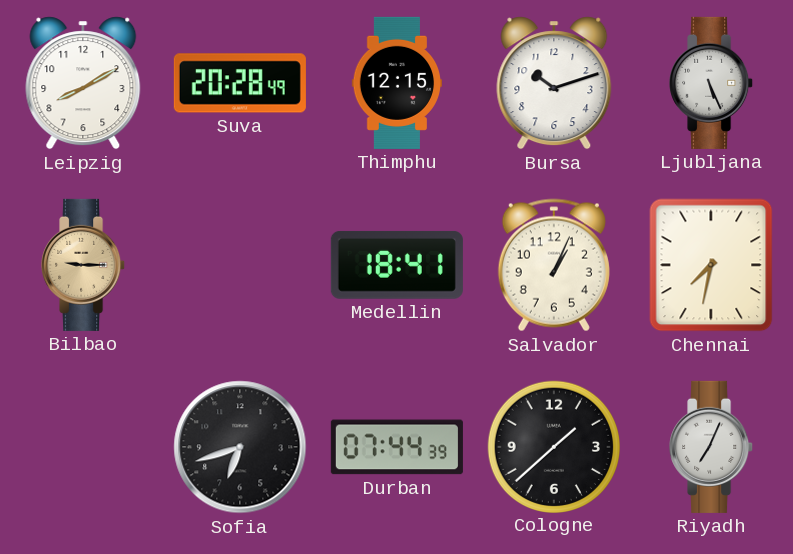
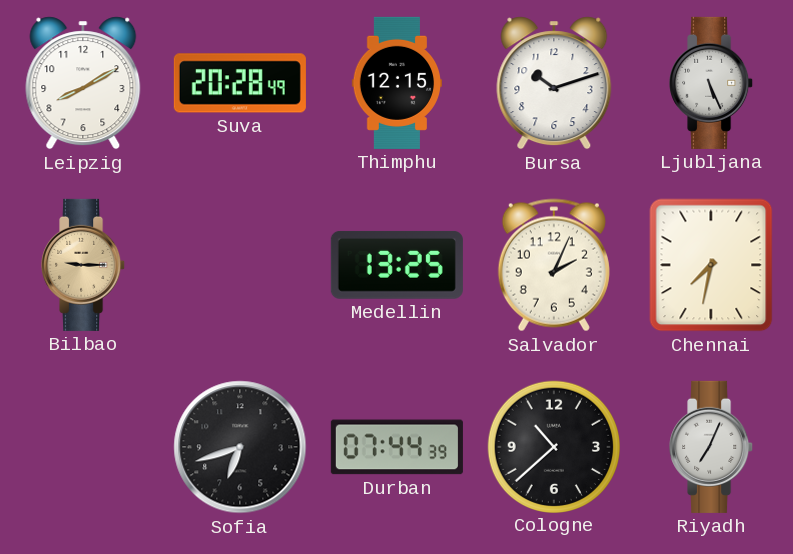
Medellin: 18:41 -> 13:25
Salvador: 1:04 -> 2:04
Cologne: 1:38 -> 10:38
